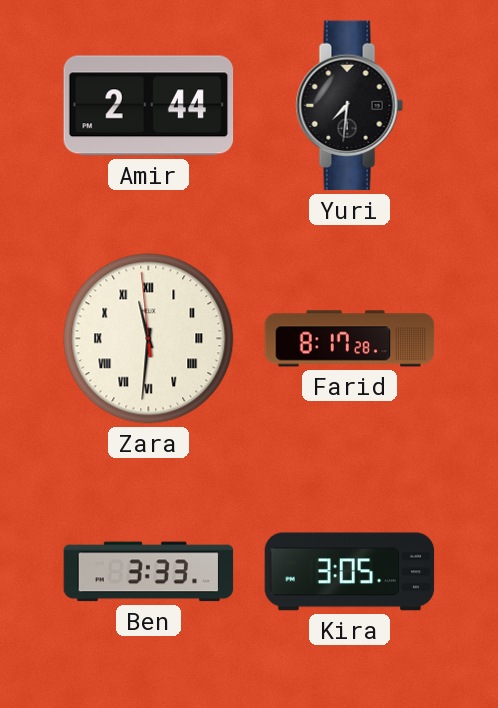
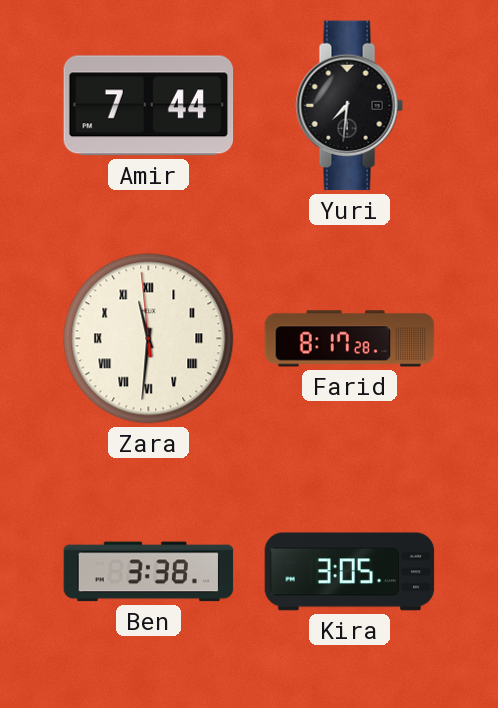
Amir: 2:44 -> 7:44
Ben: 3:33 -> 3:38
